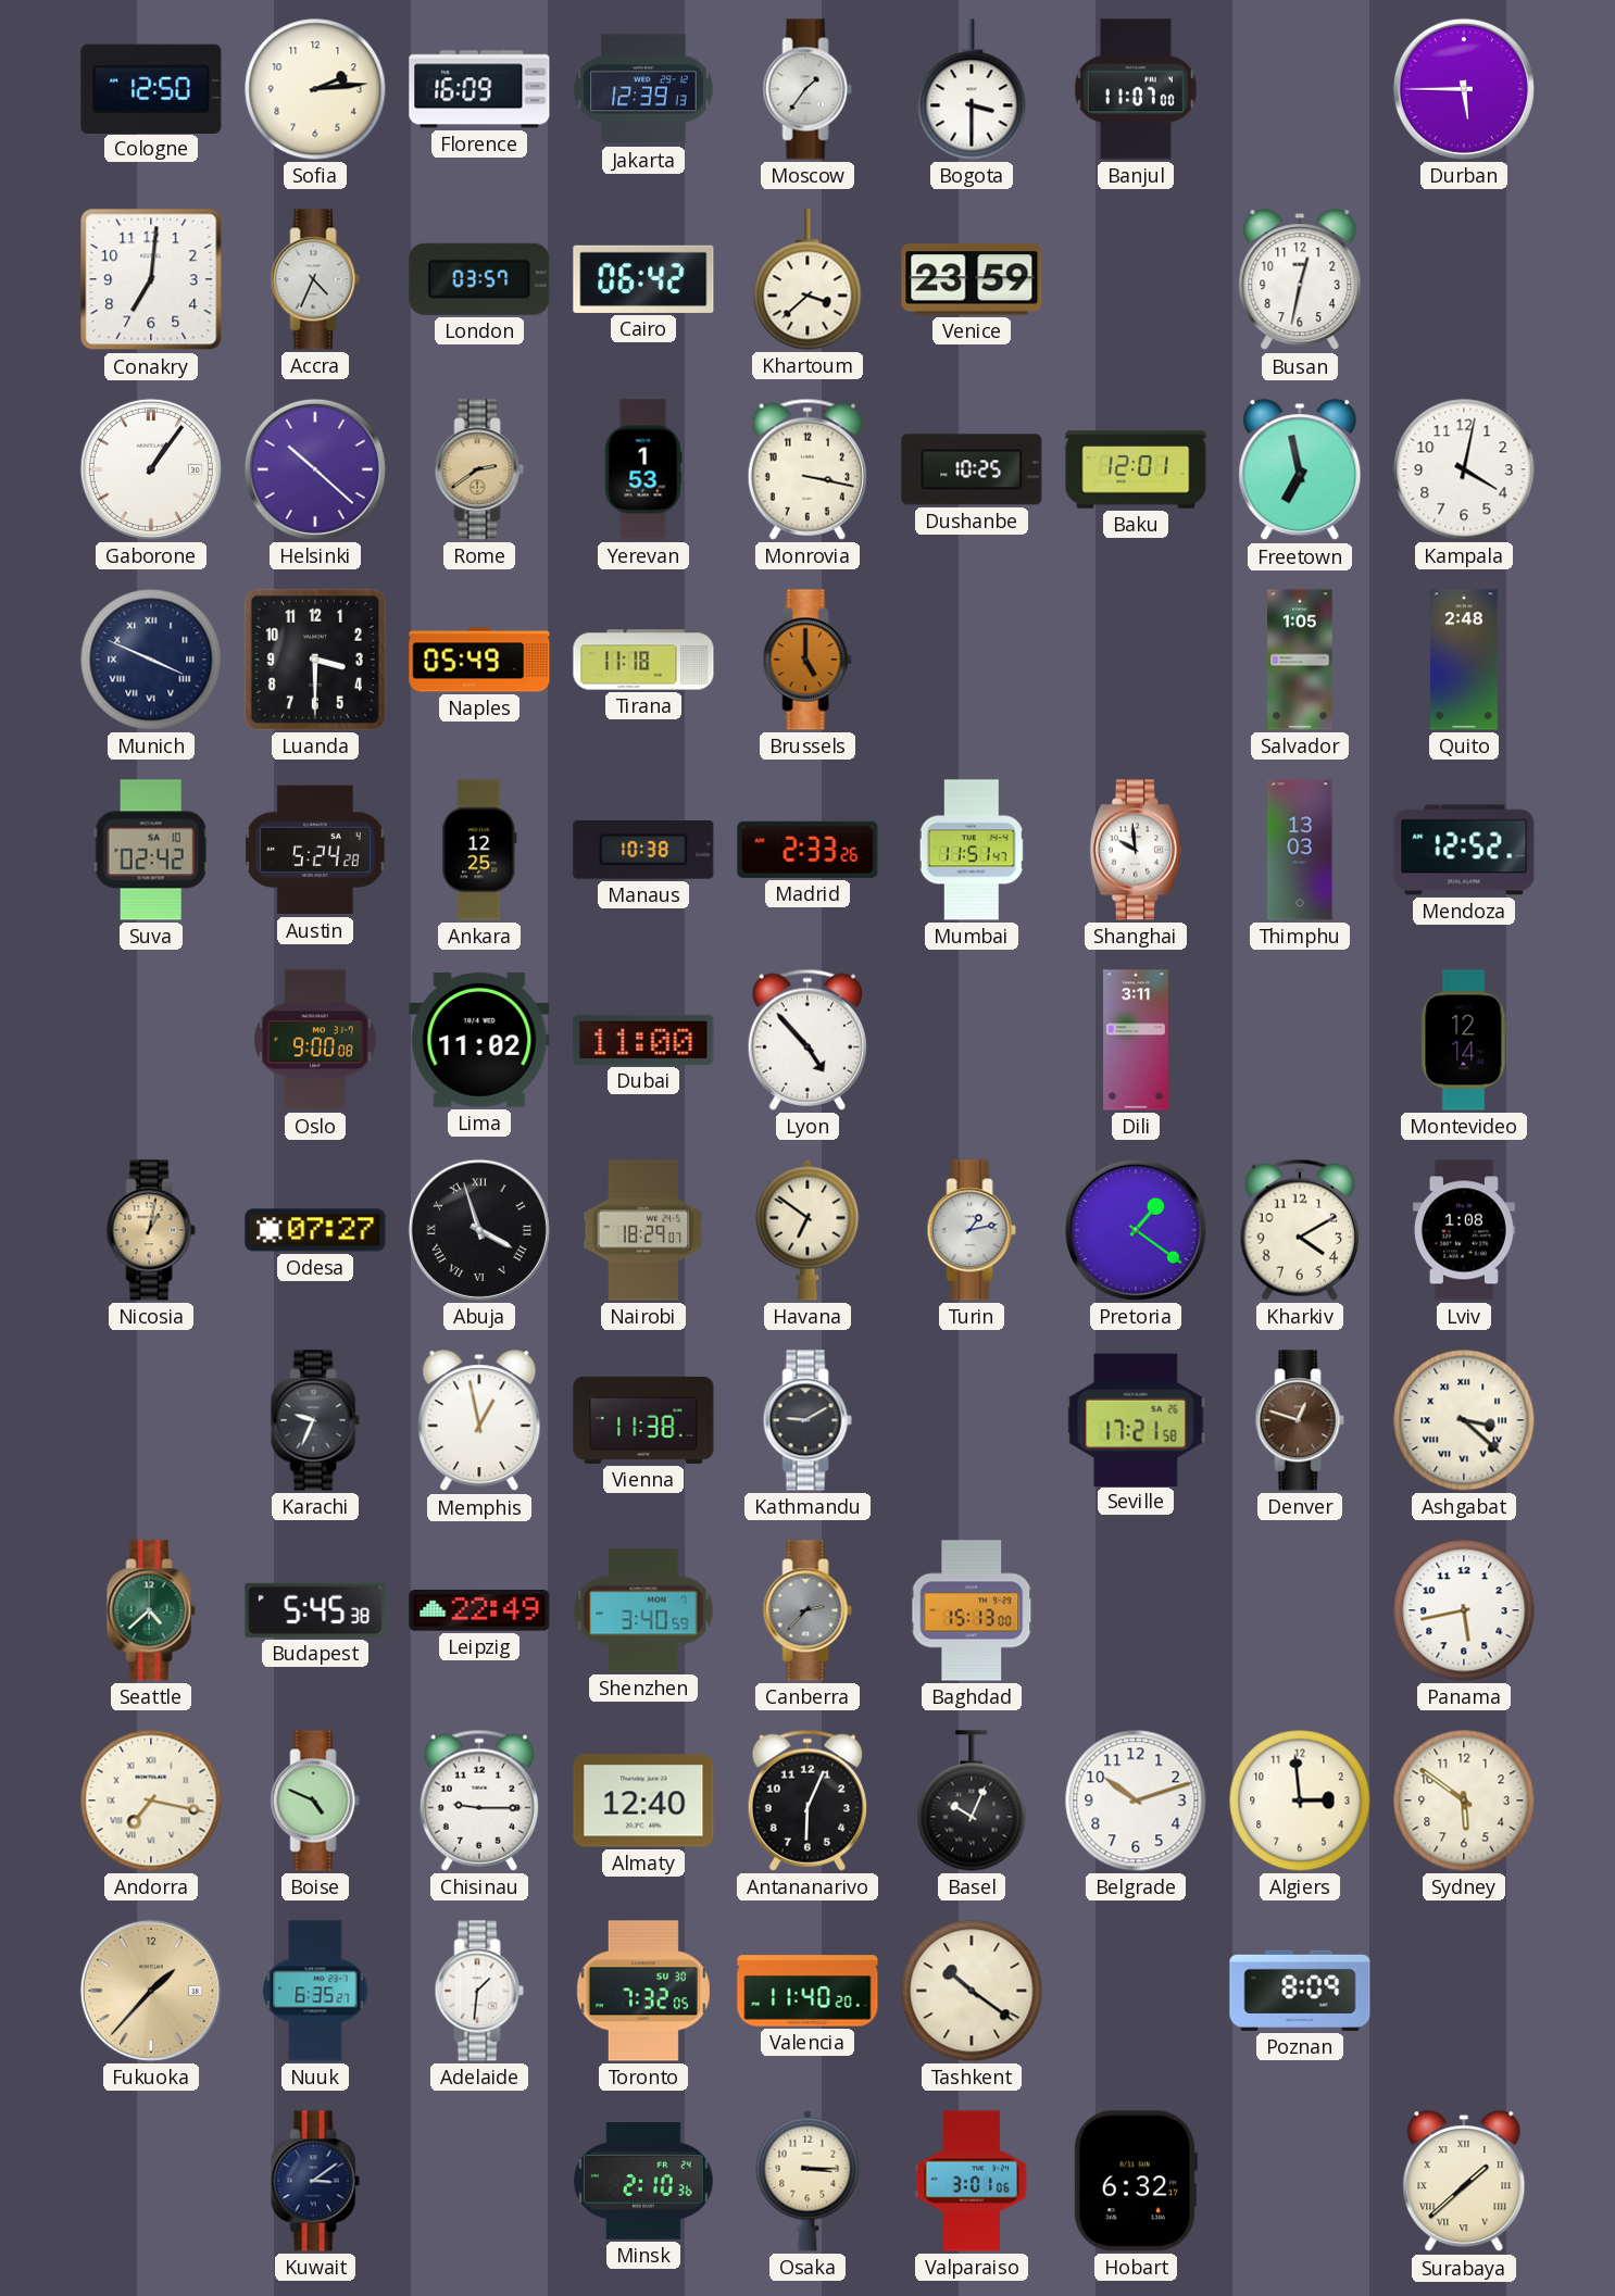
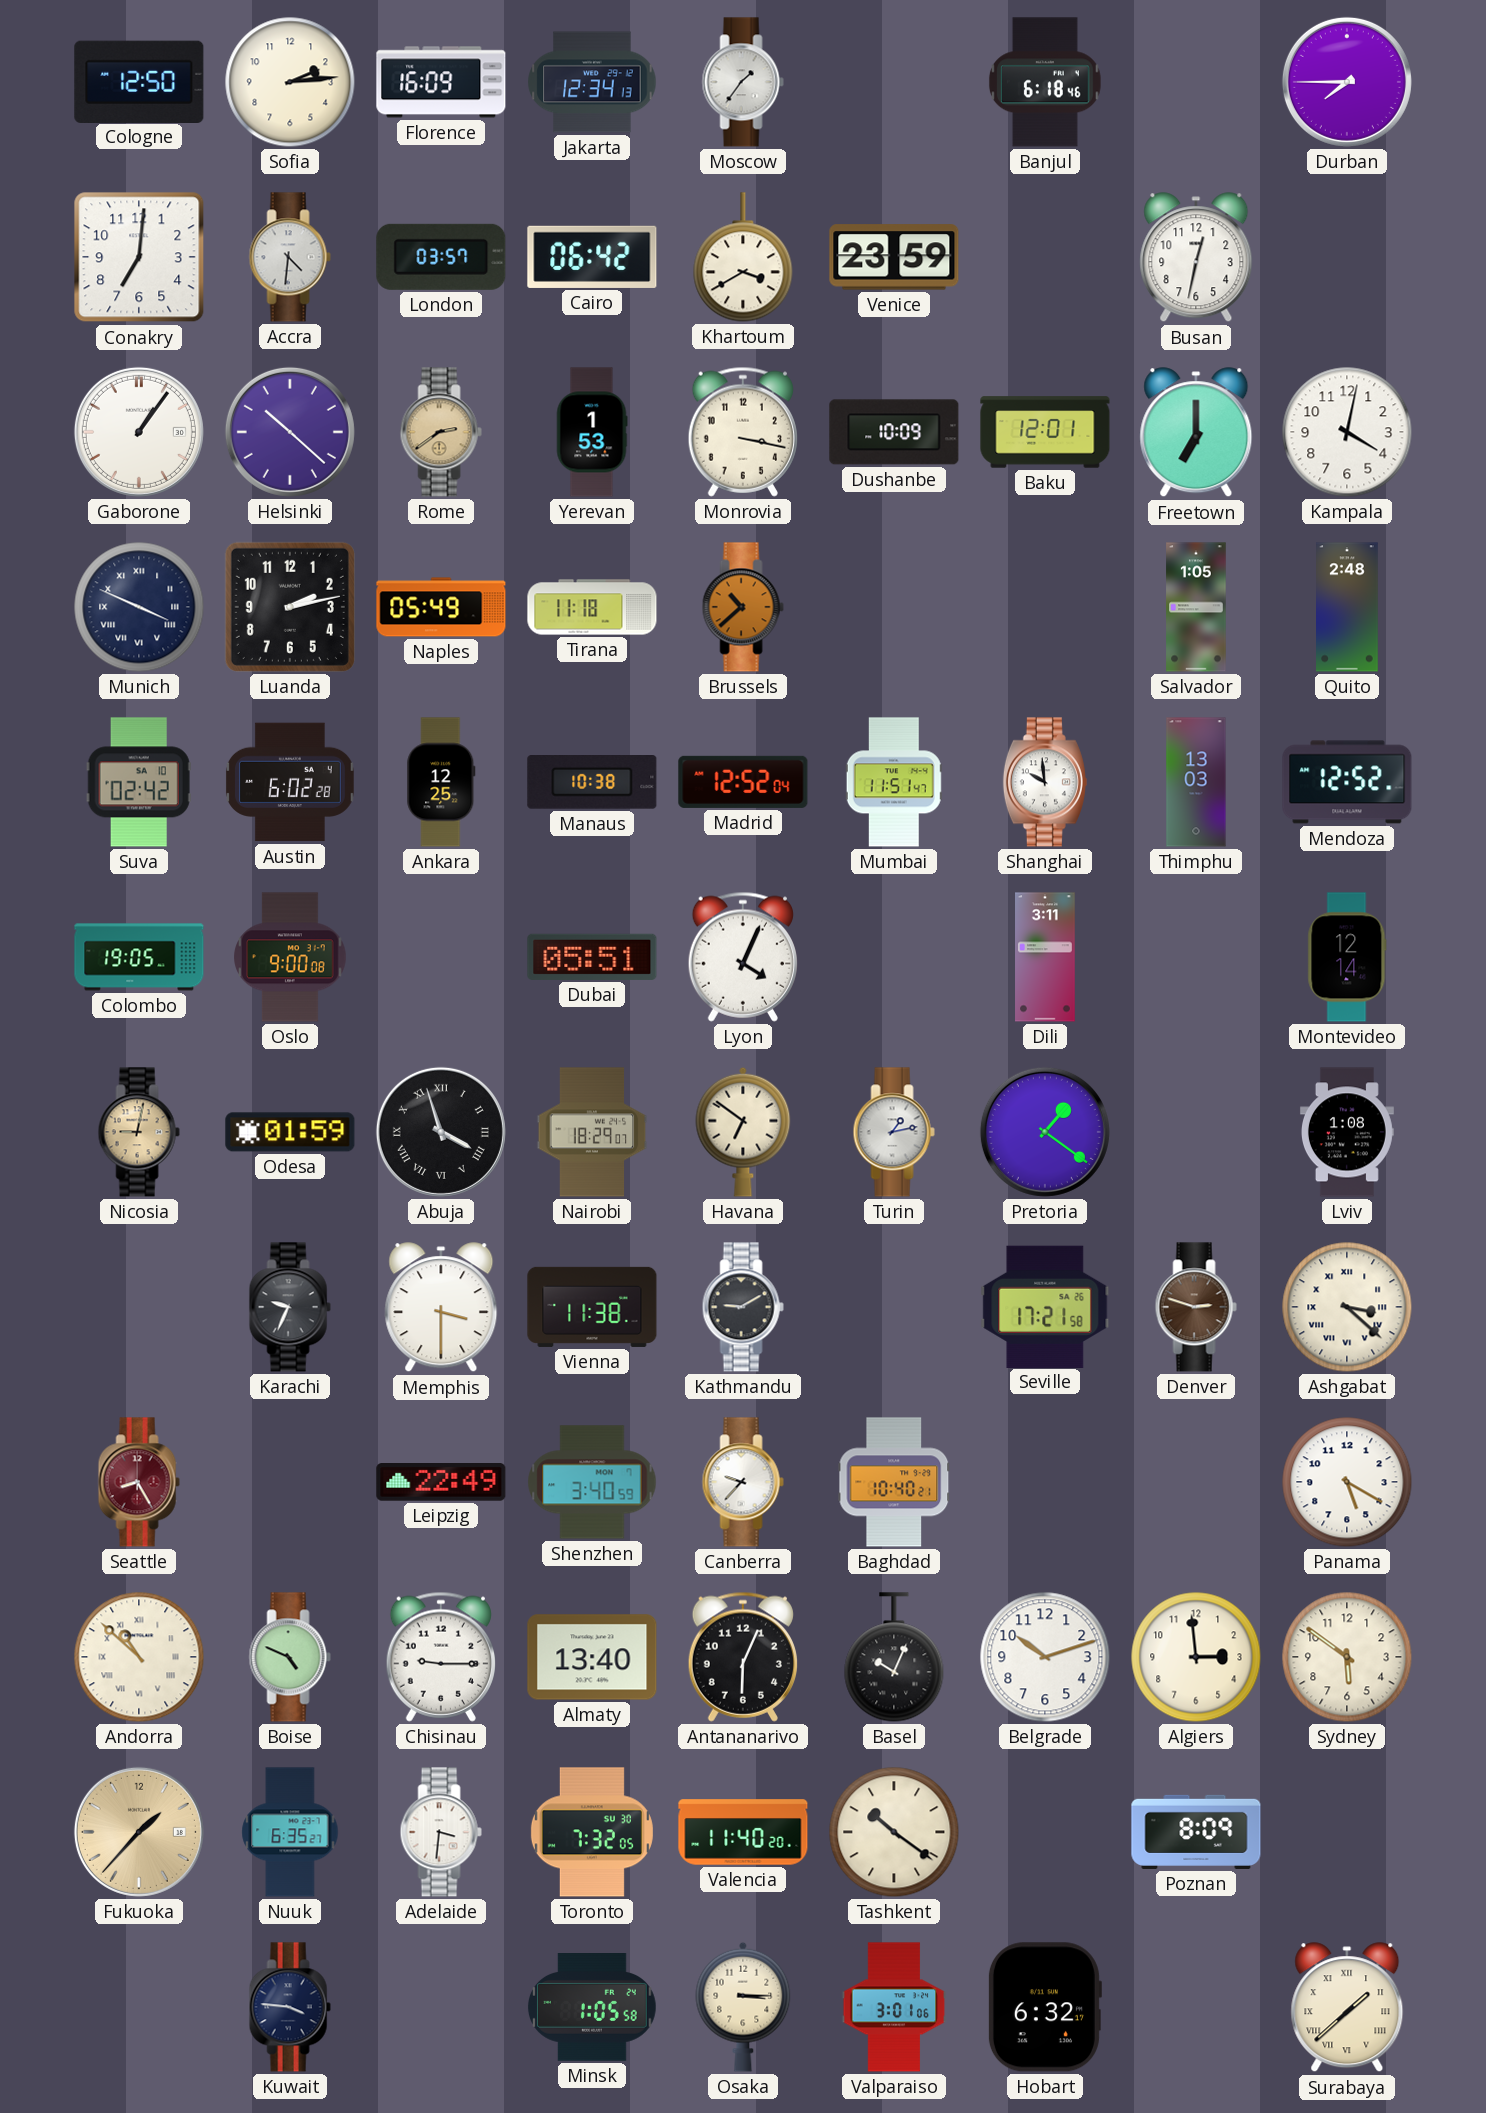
Jakarta: 12:39 -> 12:34
Bogota: 3:30 -> none
Banjul: 11:07 -> 6:18
Durban: 5:45 -> 7:45
Accra: 4:34 -> 4:31
Khartoum: 3:38 -> 3:40
Dushanbe: 10:25 -> 10:09
Freetown: 6:58 -> 7:00
Luanda: 3:30 -> 2:13
Brussels: 5:00 -> 10:38
Austin: 5:24 -> 6:02
Madrid: 2:33 -> 12:52
Colombo: none -> 19:05
Lima: 11:02 -> none
Dubai: 11:00 -> 05:51
Lyon: 4:53 -> 4:04
Nicosia: 1:02 -> 9:02
Odesa: 07:27 -> 01:59
Kharkiv: 4:10 -> none
Memphis: 12:58 -> 3:30
Denver: 12:48 -> 2:48
Seattle: 4:38 -> 8:25
Seattle dial: green -> burgundy
Budapest: 5:45 -> none
Canberra: 2:37 -> 9:37
Canberra dial: grey -> white
Baghdad: 15:13 -> 10:40
Panama: 5:43 -> 5:20
Andorra: 7:17 -> 10:52
Almaty: 12:40 -> 13:40
Adelaide: 1:31 -> 3:31
Kuwait: 3:09 -> 3:46
Minsk: 2:10 -> 1:05
